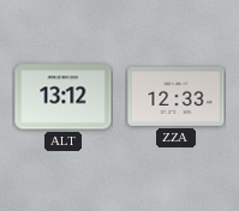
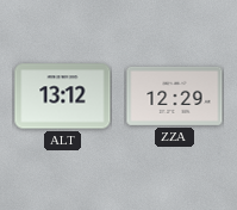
ZZA: 12:33 -> 12:29
